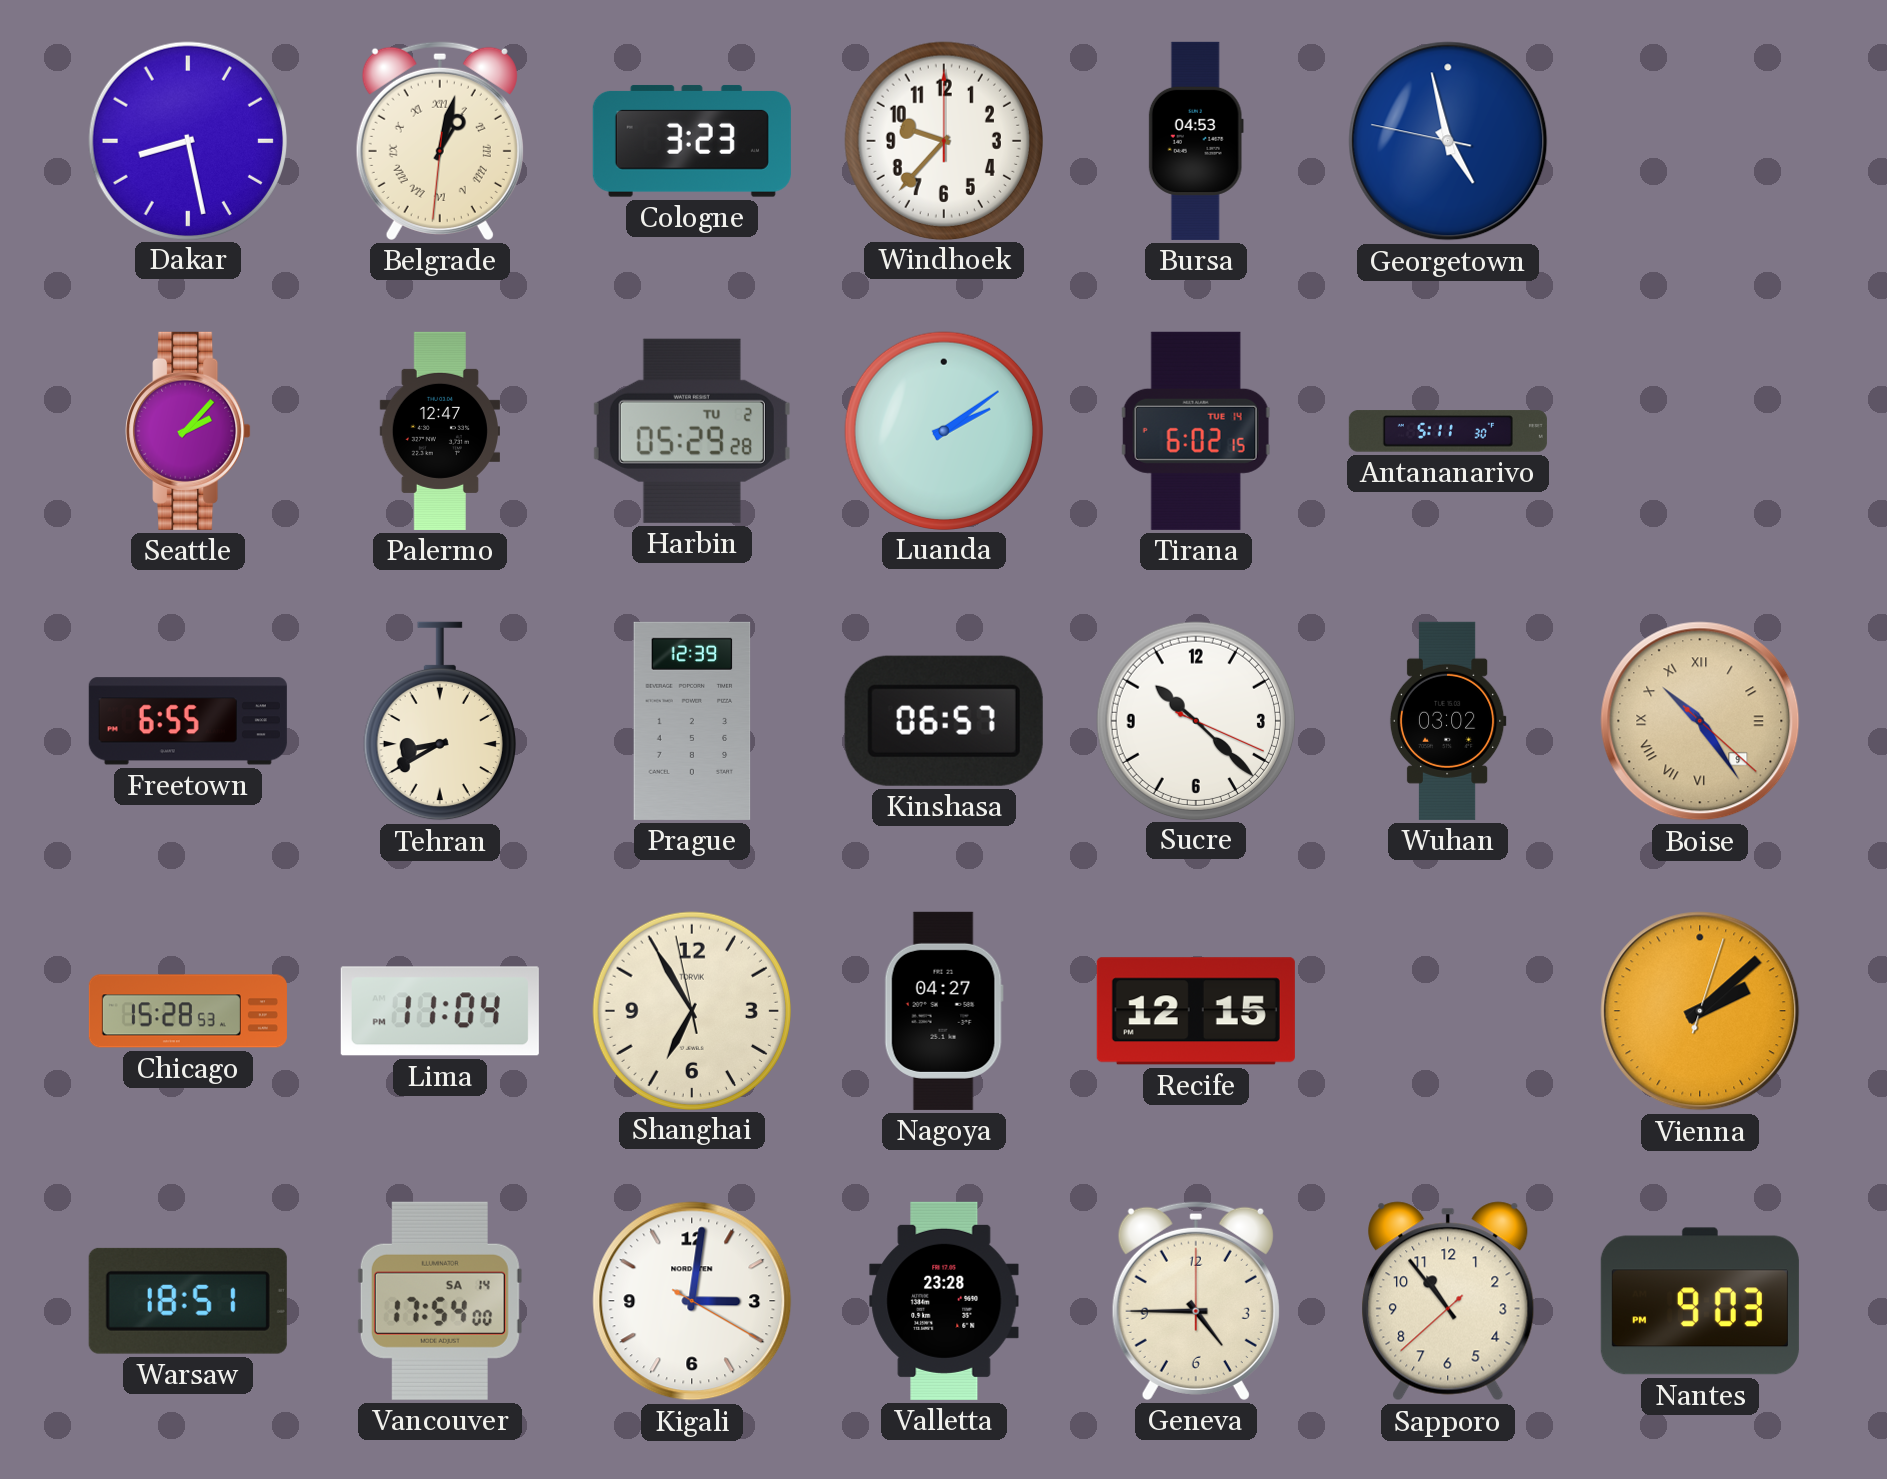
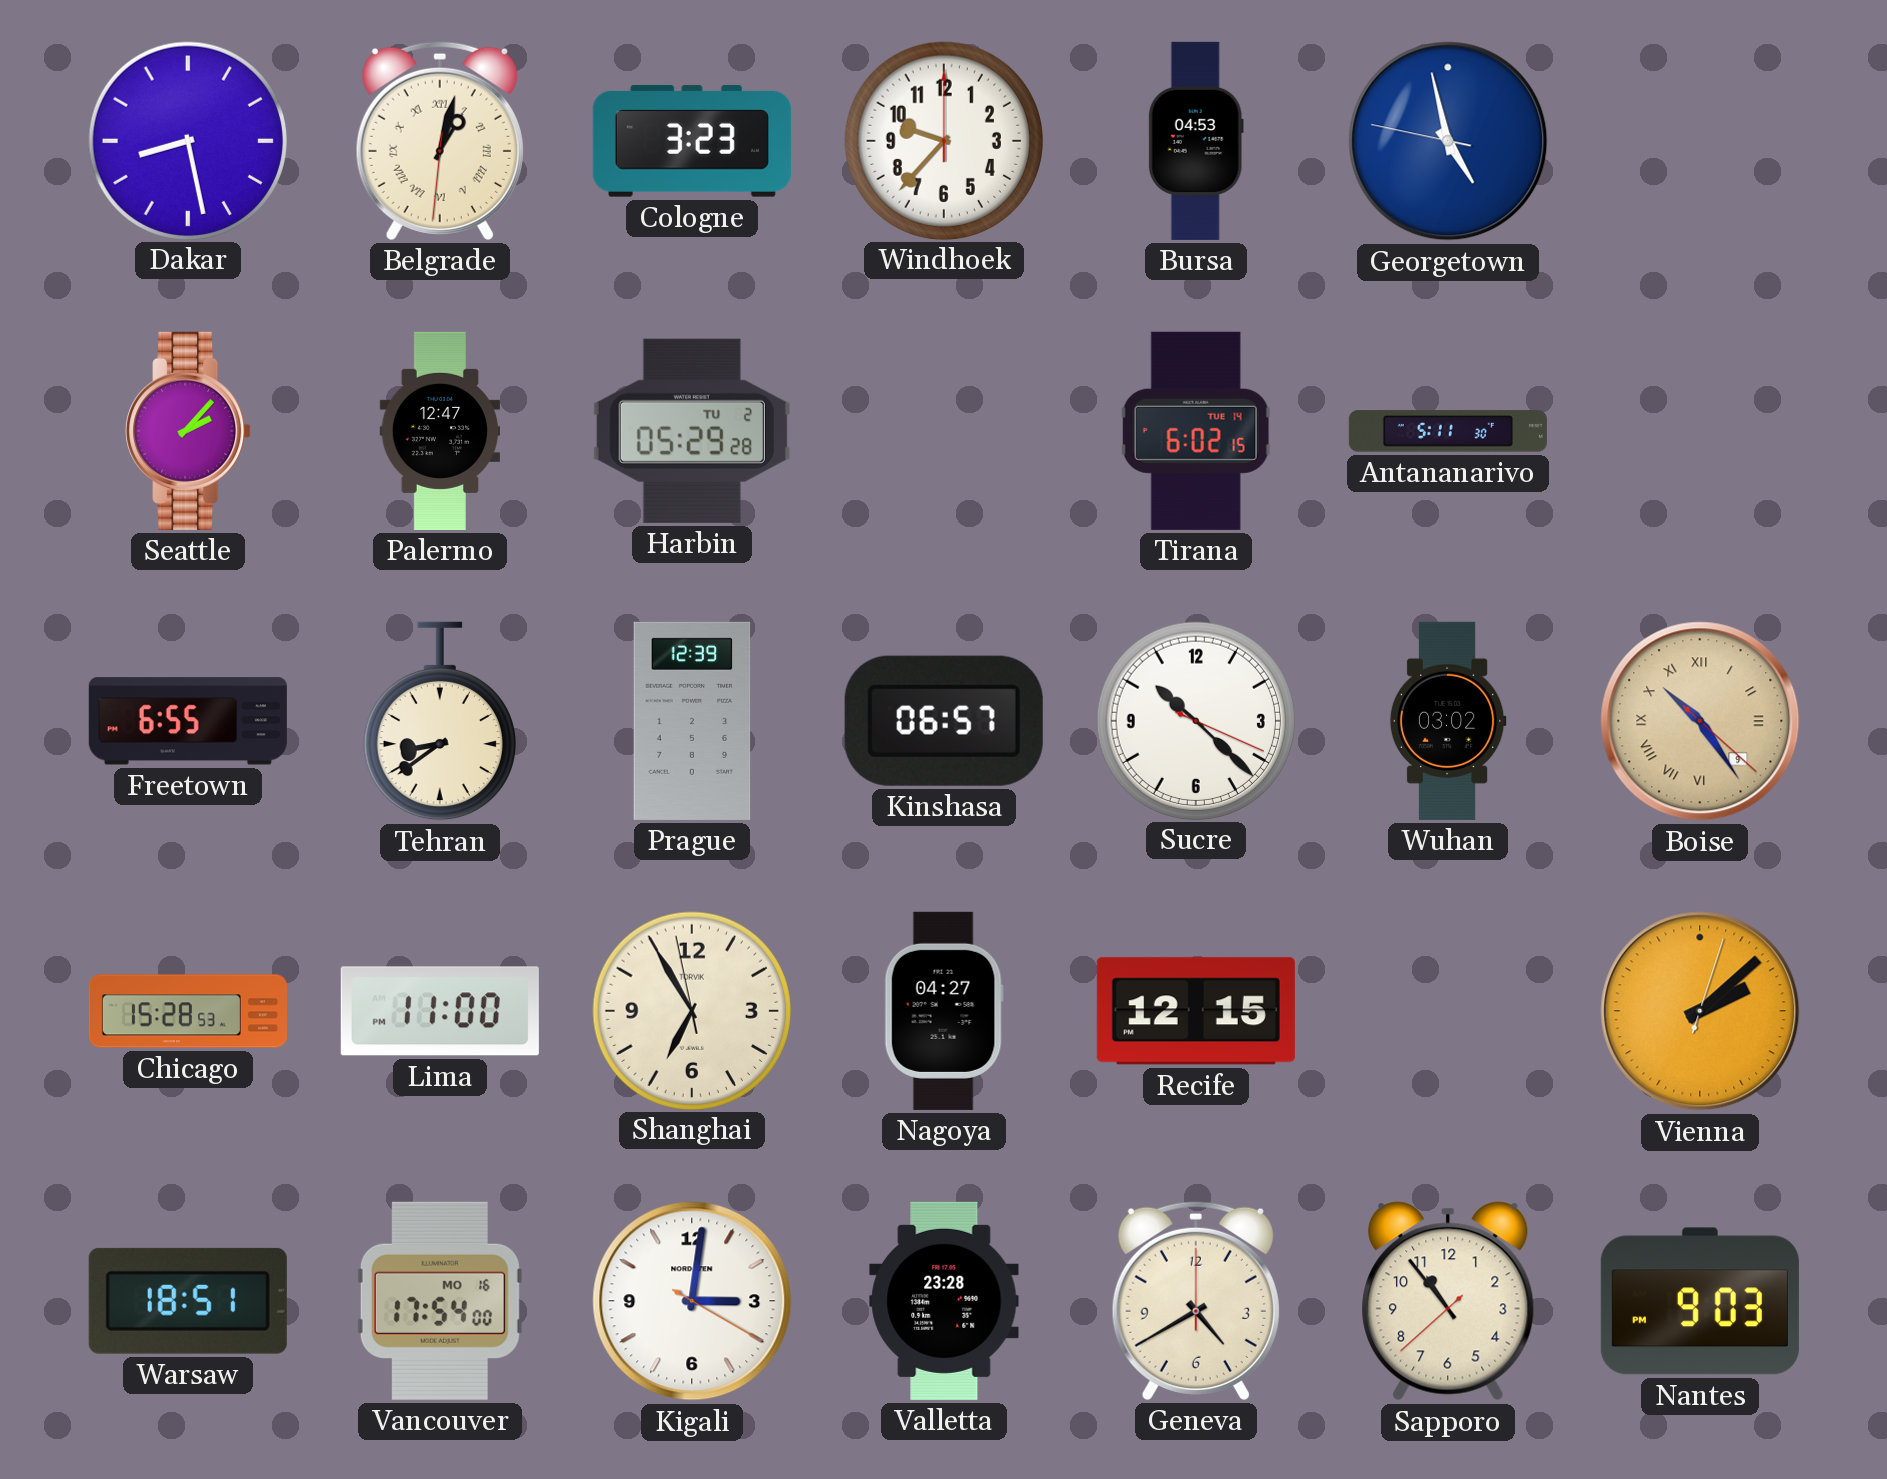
Luanda: 2:09 -> none
Tehran: 8:40 -> 8:39
Lima: 11:04 -> 11:00
Vancouver date: SA 14 -> MO 16
Geneva: 4:45 -> 4:40
